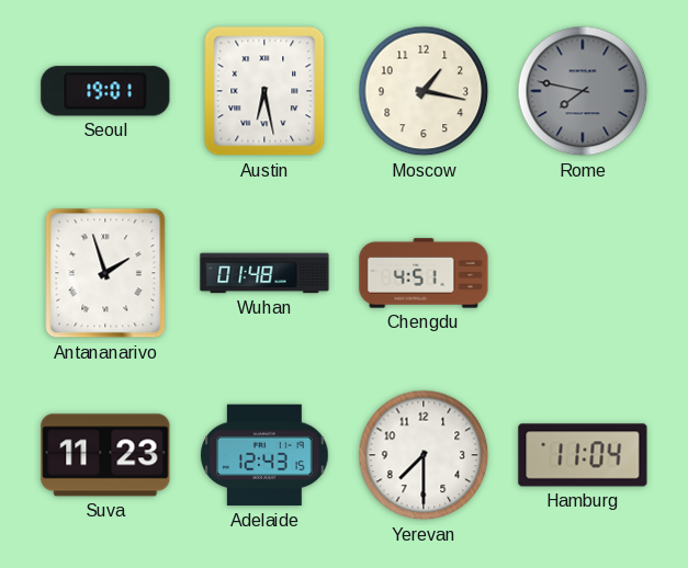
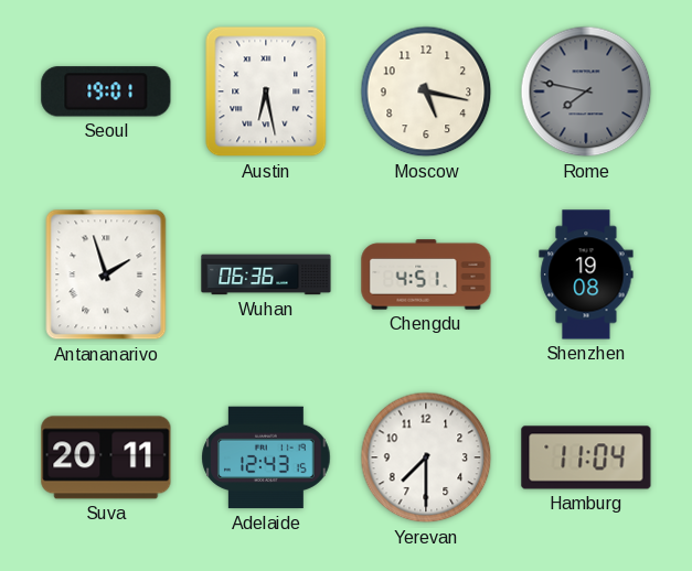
Moscow: 1:17 -> 5:17
Wuhan: 01:48 -> 06:36
Shenzhen: none -> 19:08
Suva: 11:23 -> 20:11
